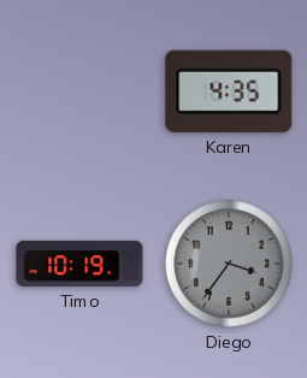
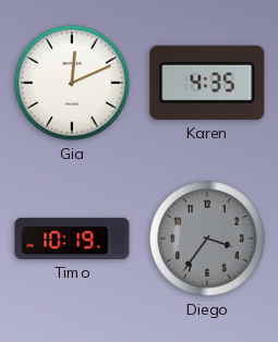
Gia: none -> 12:11
